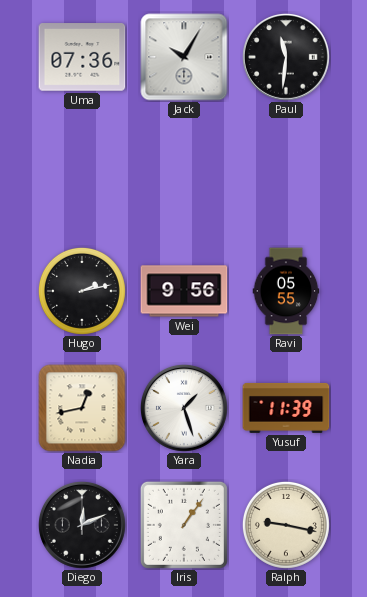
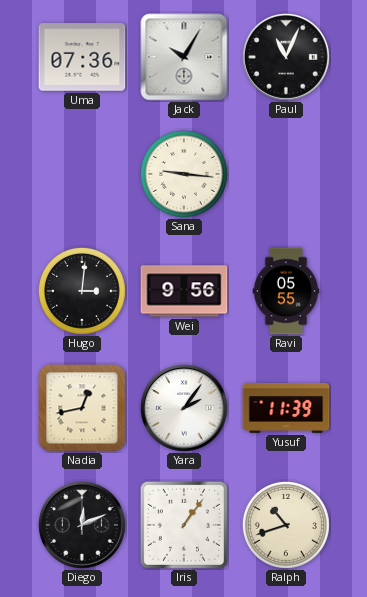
Paul: 11:31 -> 11:04
Sana: none -> 9:16
Hugo: 2:13 -> 3:01
Yara: 1:27 -> 2:06
Ralph: 9:17 -> 10:42
